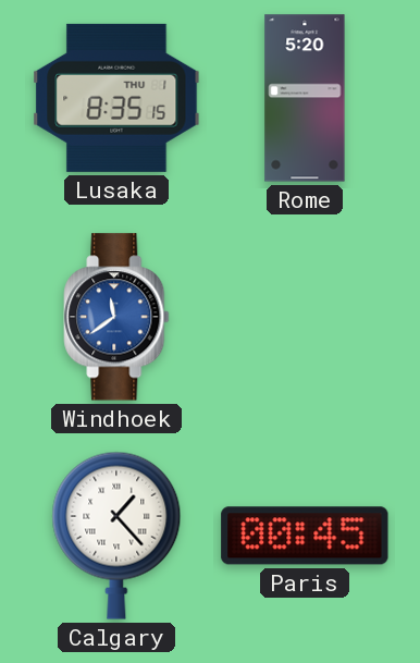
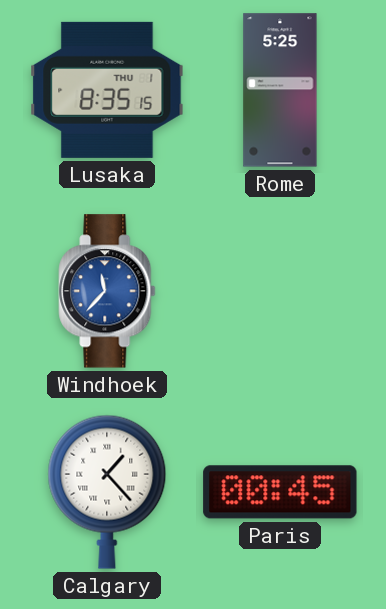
Rome: 5:20 -> 5:25
Windhoek: 11:39 -> 11:37
